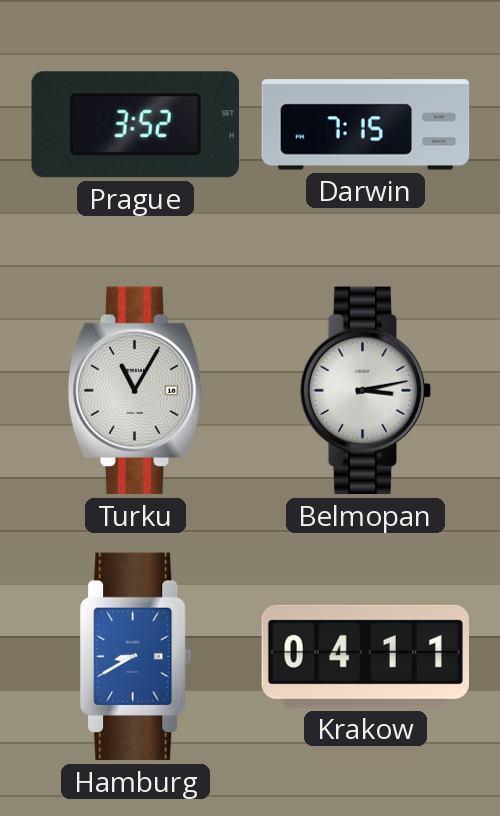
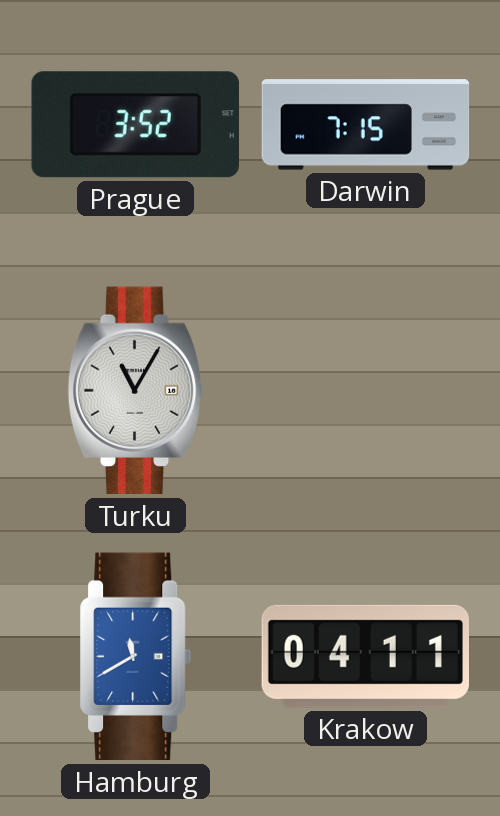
Belmopan: 3:13 -> none
Hamburg: 8:40 -> 11:40
